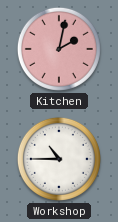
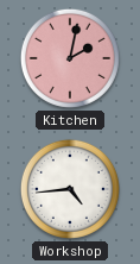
Workshop: 10:45 -> 4:44
